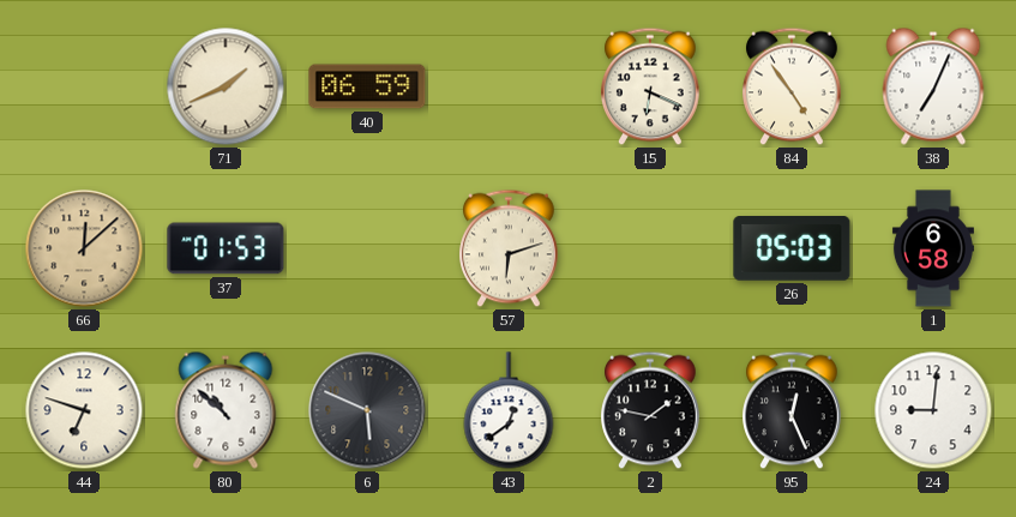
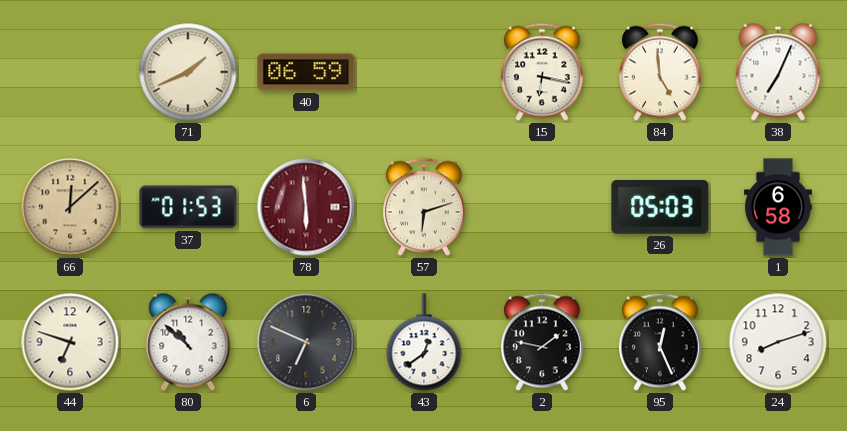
15: 6:19 -> 6:17
84: 4:54 -> 4:59
78: none -> 5:59
6: 5:49 -> 6:49
24: 9:01 -> 8:12
